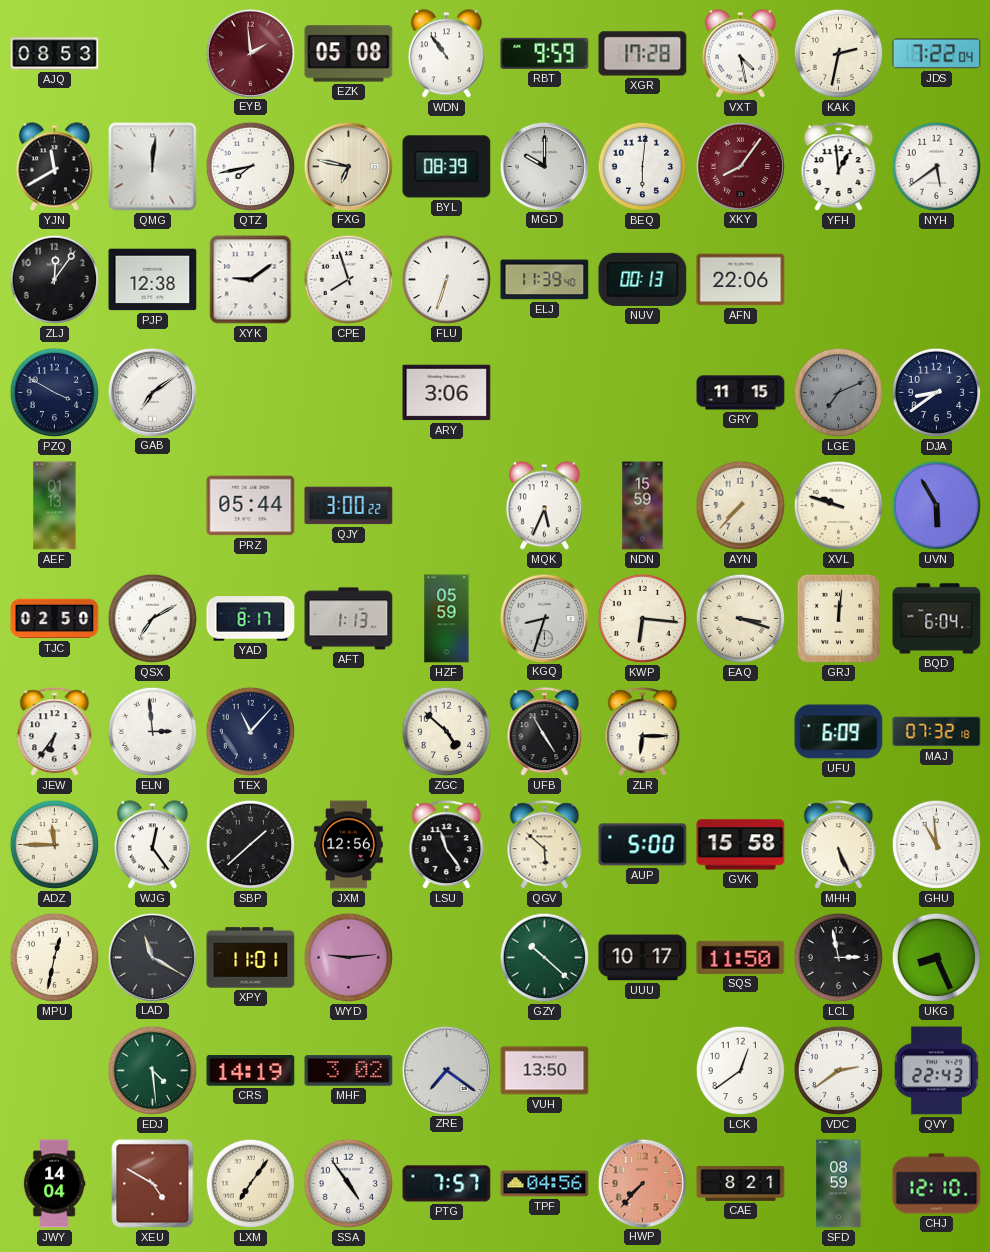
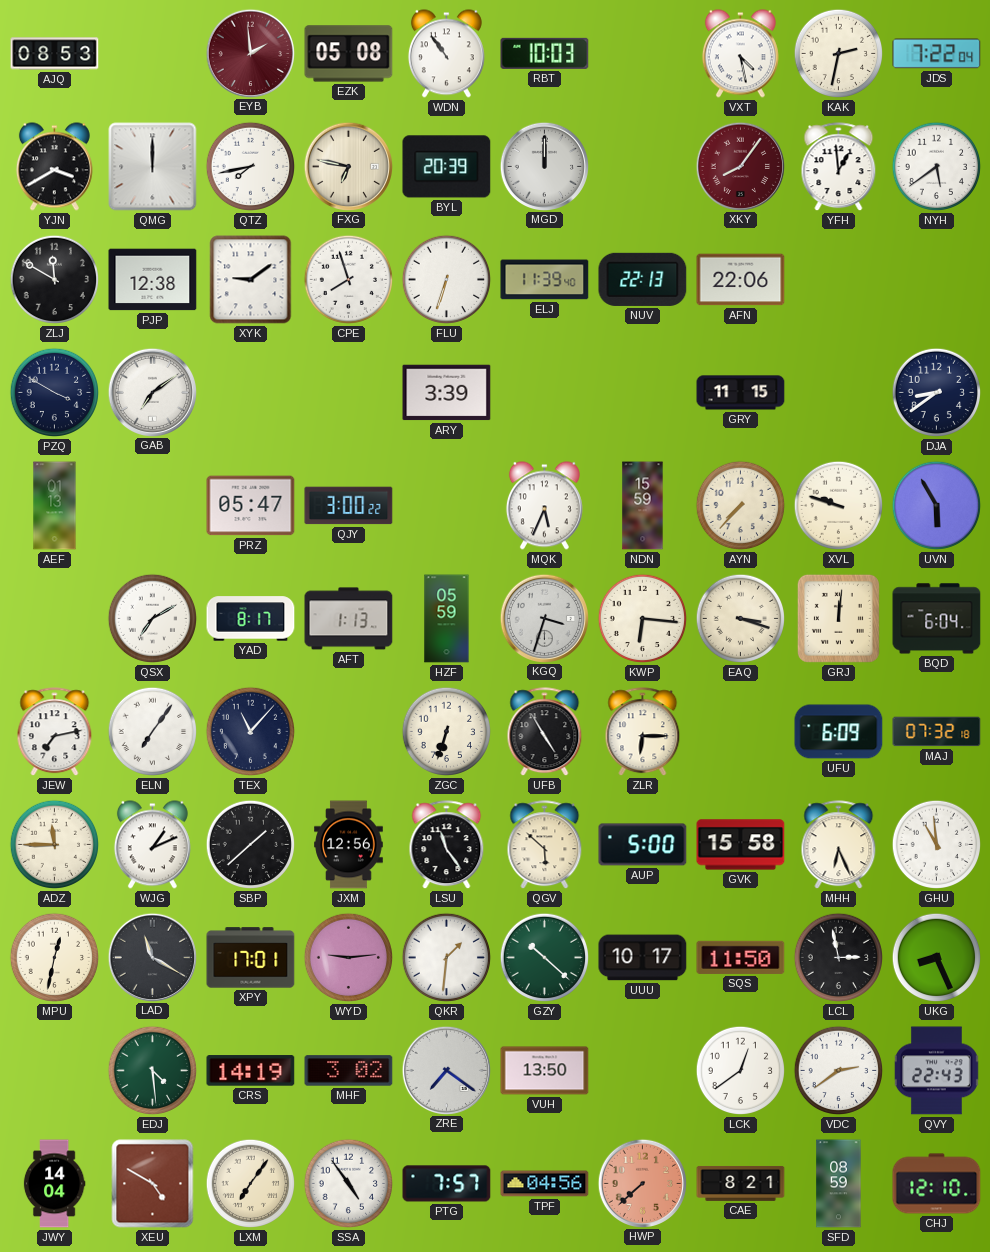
RBT: 9:59 -> 10:03
XGR: 17:28 -> none
YJN: 11:40 -> 3:40
QMG: 12:01 -> 12:00
BYL: 08:39 -> 20:39
MGD: 10:00 -> 12:00
BEQ: 6:01 -> none
ZLJ: 12:06 -> 11:50
NUV: 00:13 -> 22:13
ARY: 3:06 -> 3:39
LGE: 7:11 -> none
PRZ: 05:44 -> 05:47
TJC: 02:50 -> none
KGQ: 8:33 -> 3:33
JEW: 6:36 -> 7:13
ELN: 2:59 -> 7:06
ZGC: 4:52 -> 6:33
WJG: 12:24 -> 1:11
MHH: 5:26 -> 6:26
XPY: 11:01 -> 17:01
QKR: none -> 1:31
HWP: 7:37 -> 7:38
